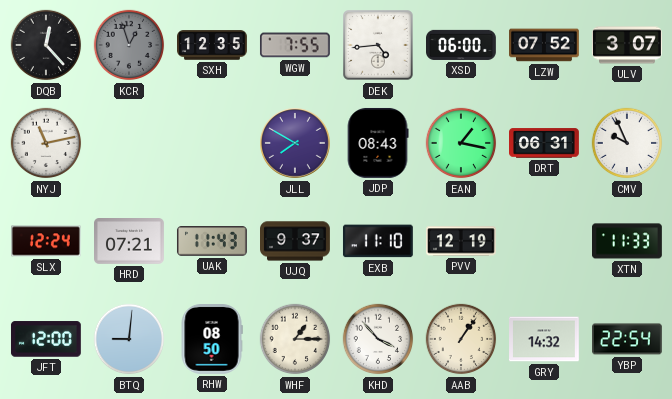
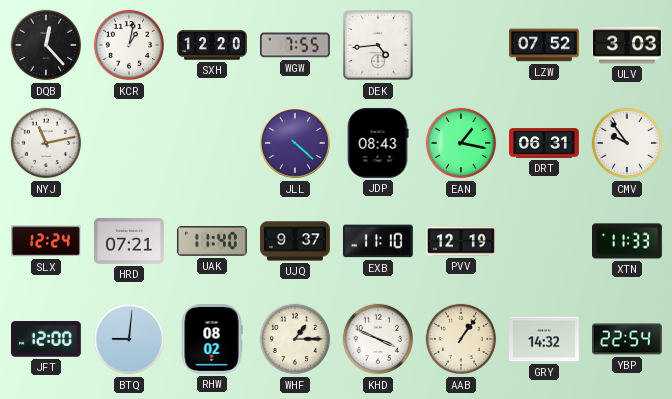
KCR: 12:57 -> 1:02
KCR dial: grey -> white
SXH: 12:35 -> 12:20
XSD: 06:00 -> none
ULV: 3:07 -> 3:03
JLL: 7:50 -> 4:22
CMV: 9:56 -> 9:54
UAK: 11:43 -> 11:40
RHW: 08:50 -> 08:02
KHD: 3:53 -> 3:49
